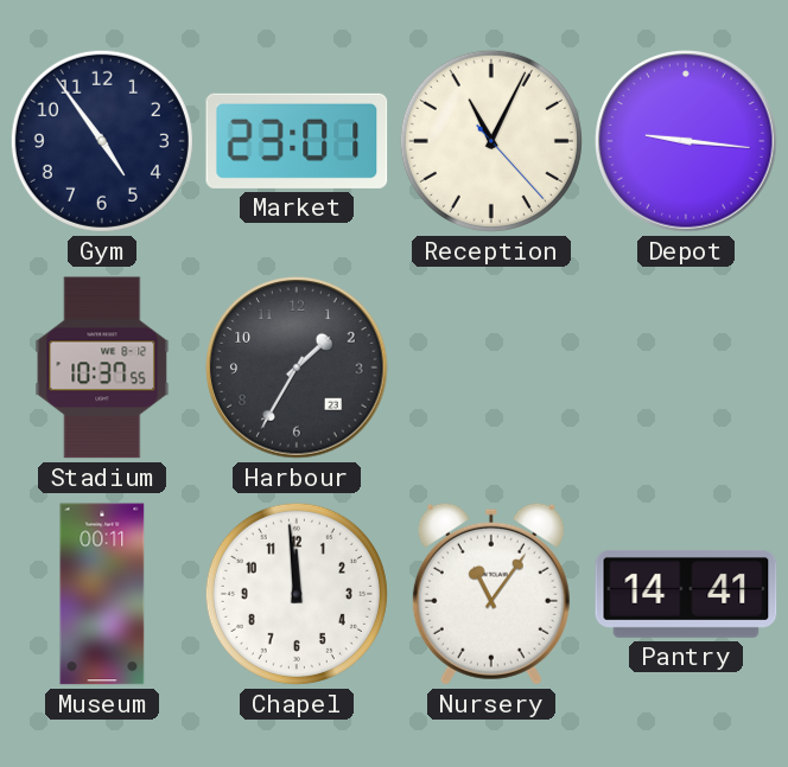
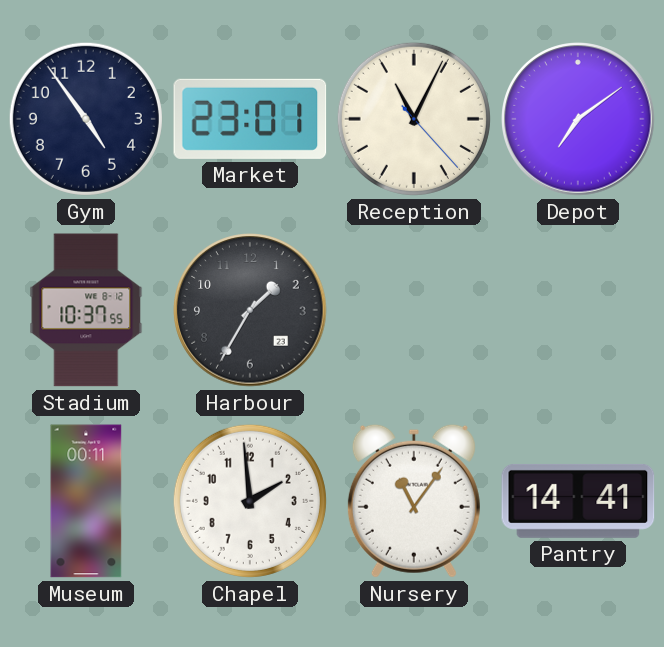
Depot: 9:16 -> 7:09
Chapel: 11:59 -> 1:59
